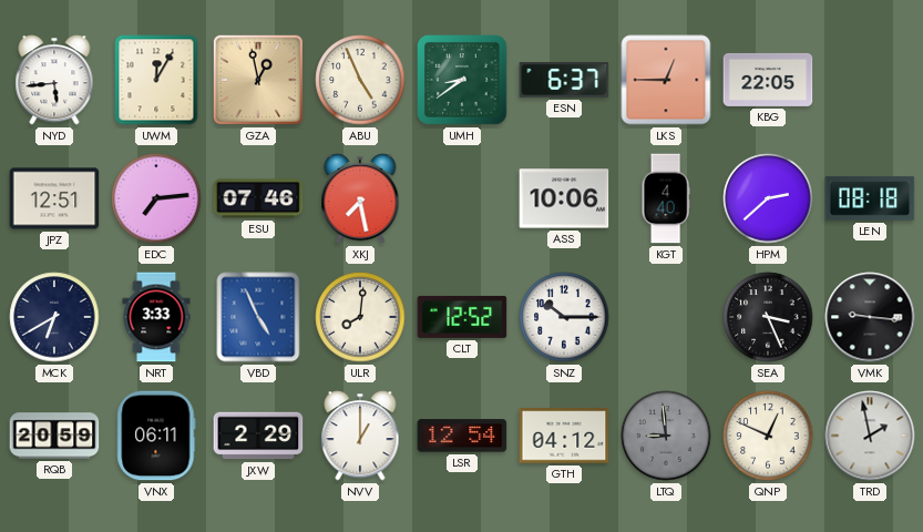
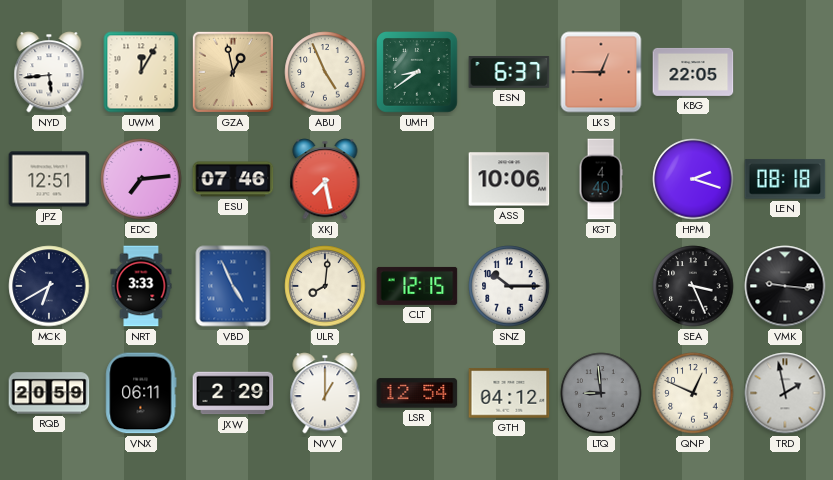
HPM: 2:38 -> 2:18
CLT: 12:52 -> 12:15
